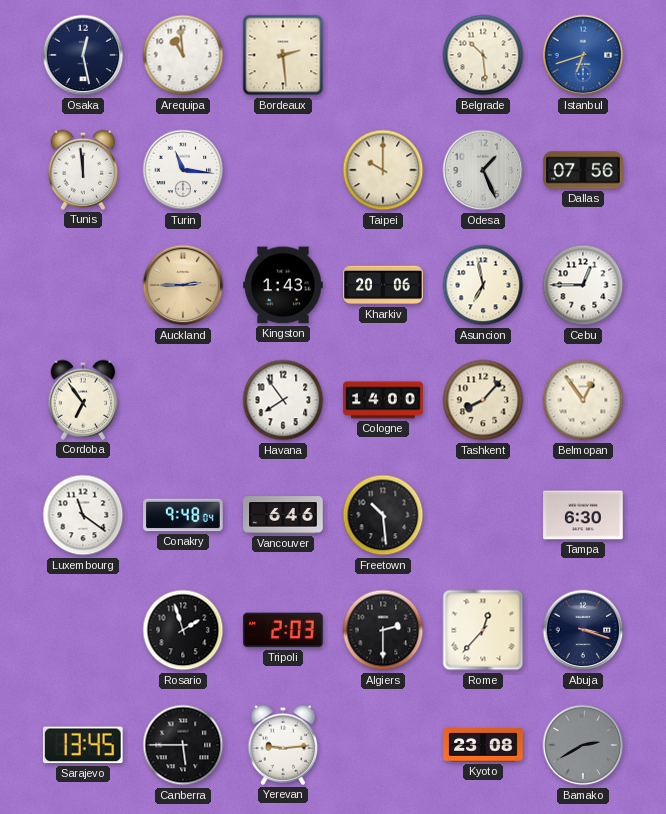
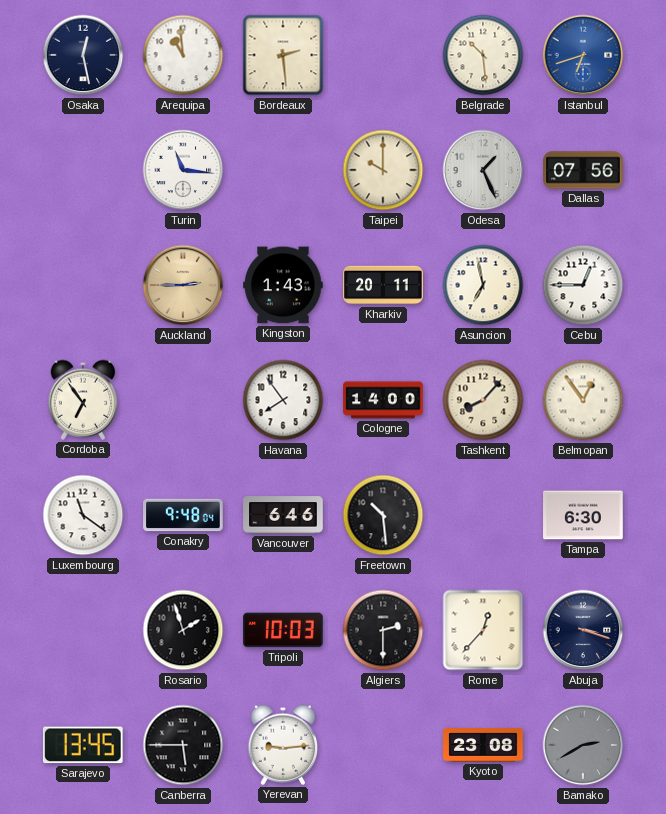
Tunis: 11:59 -> none
Kharkiv: 20:06 -> 20:11
Tripoli: 2:03 -> 10:03
